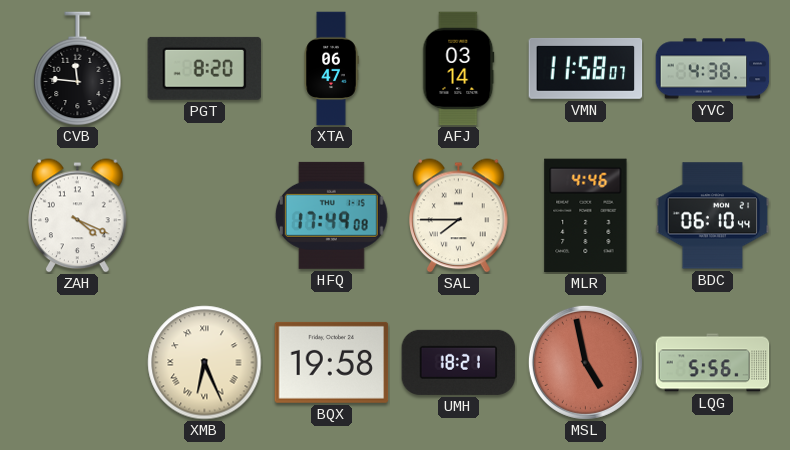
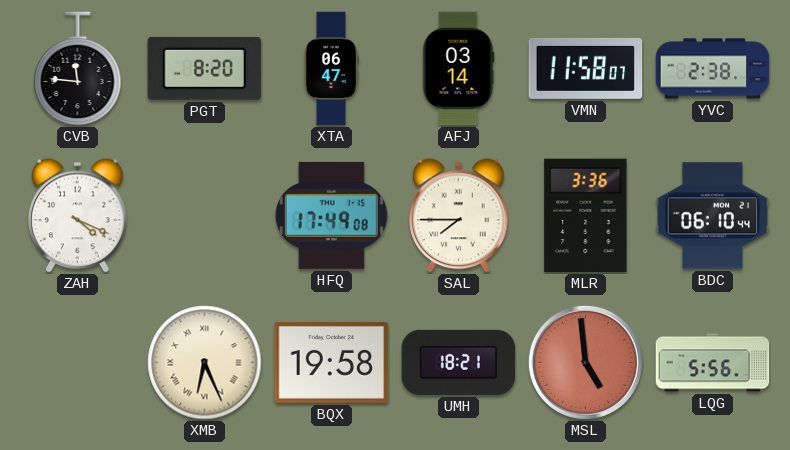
YVC: 4:38 -> 2:38
MLR: 4:46 -> 3:36
MSL: 4:58 -> 4:59
